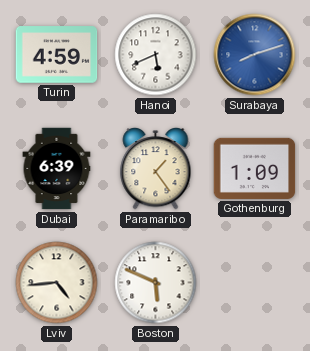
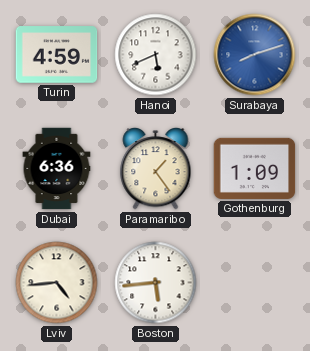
Dubai: 6:39 -> 6:36
Boston: 5:49 -> 5:44
